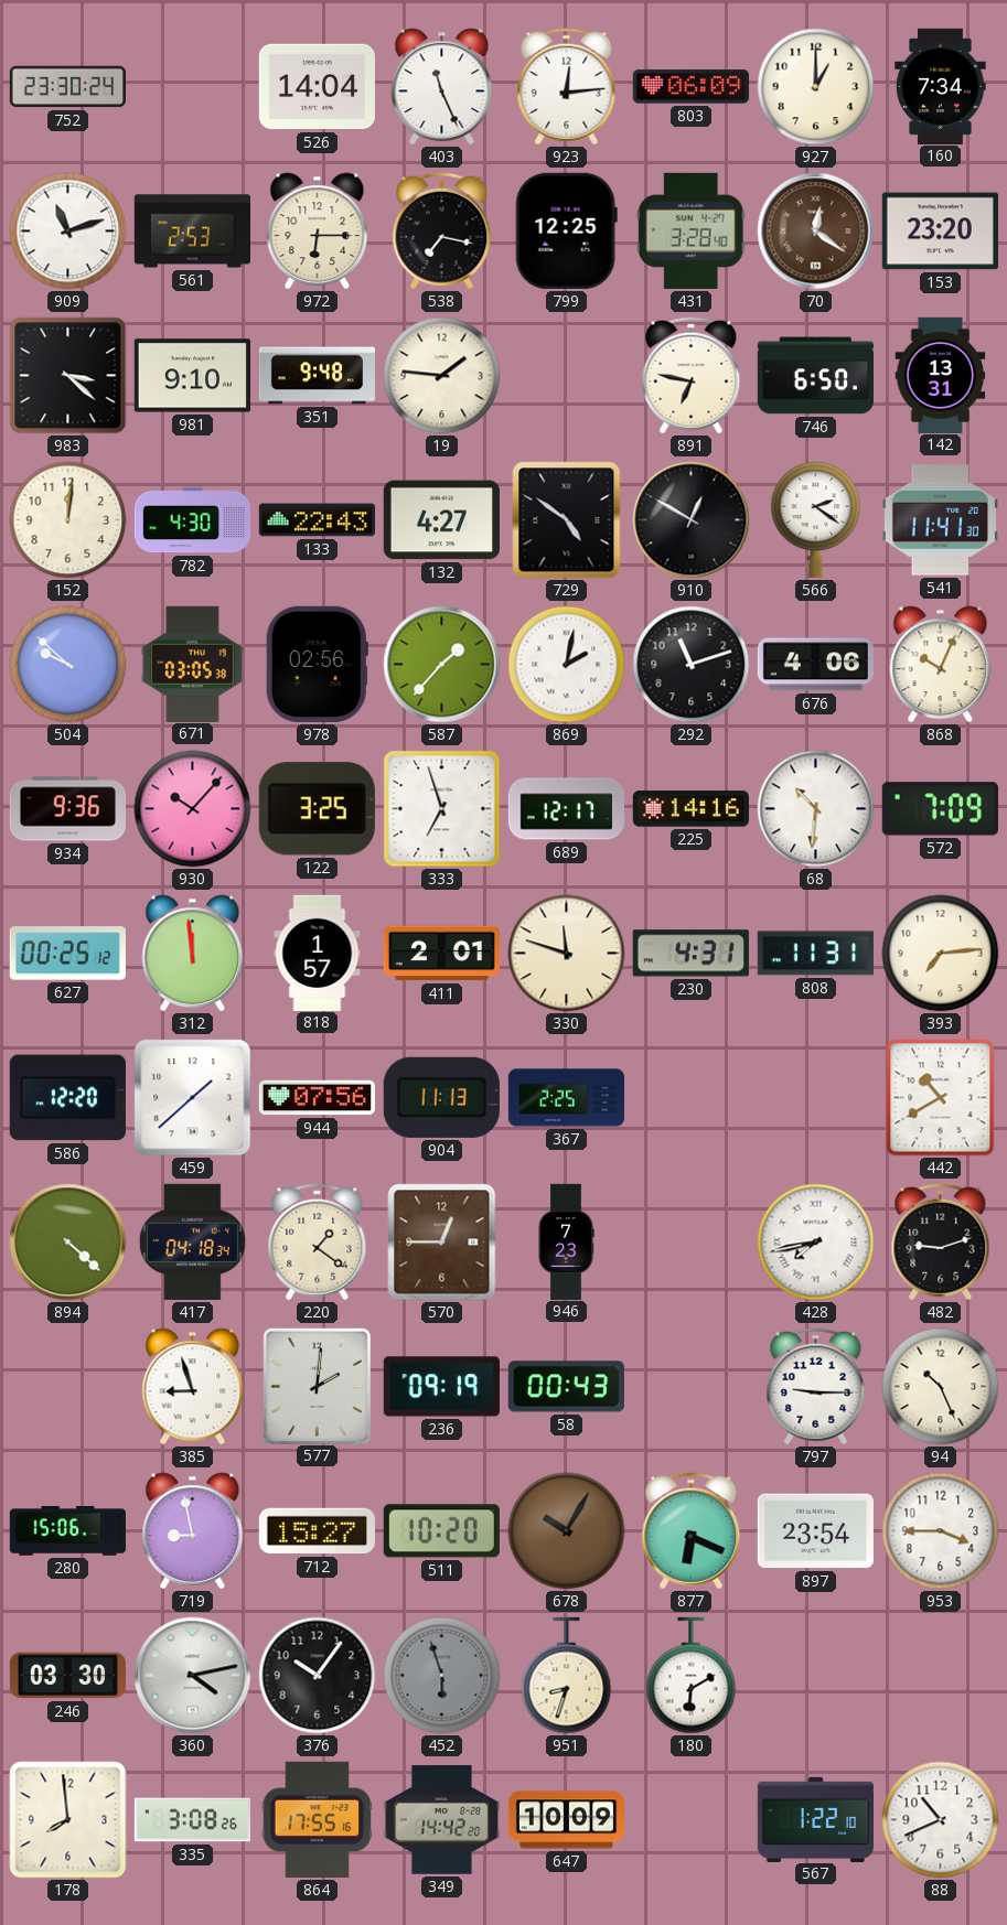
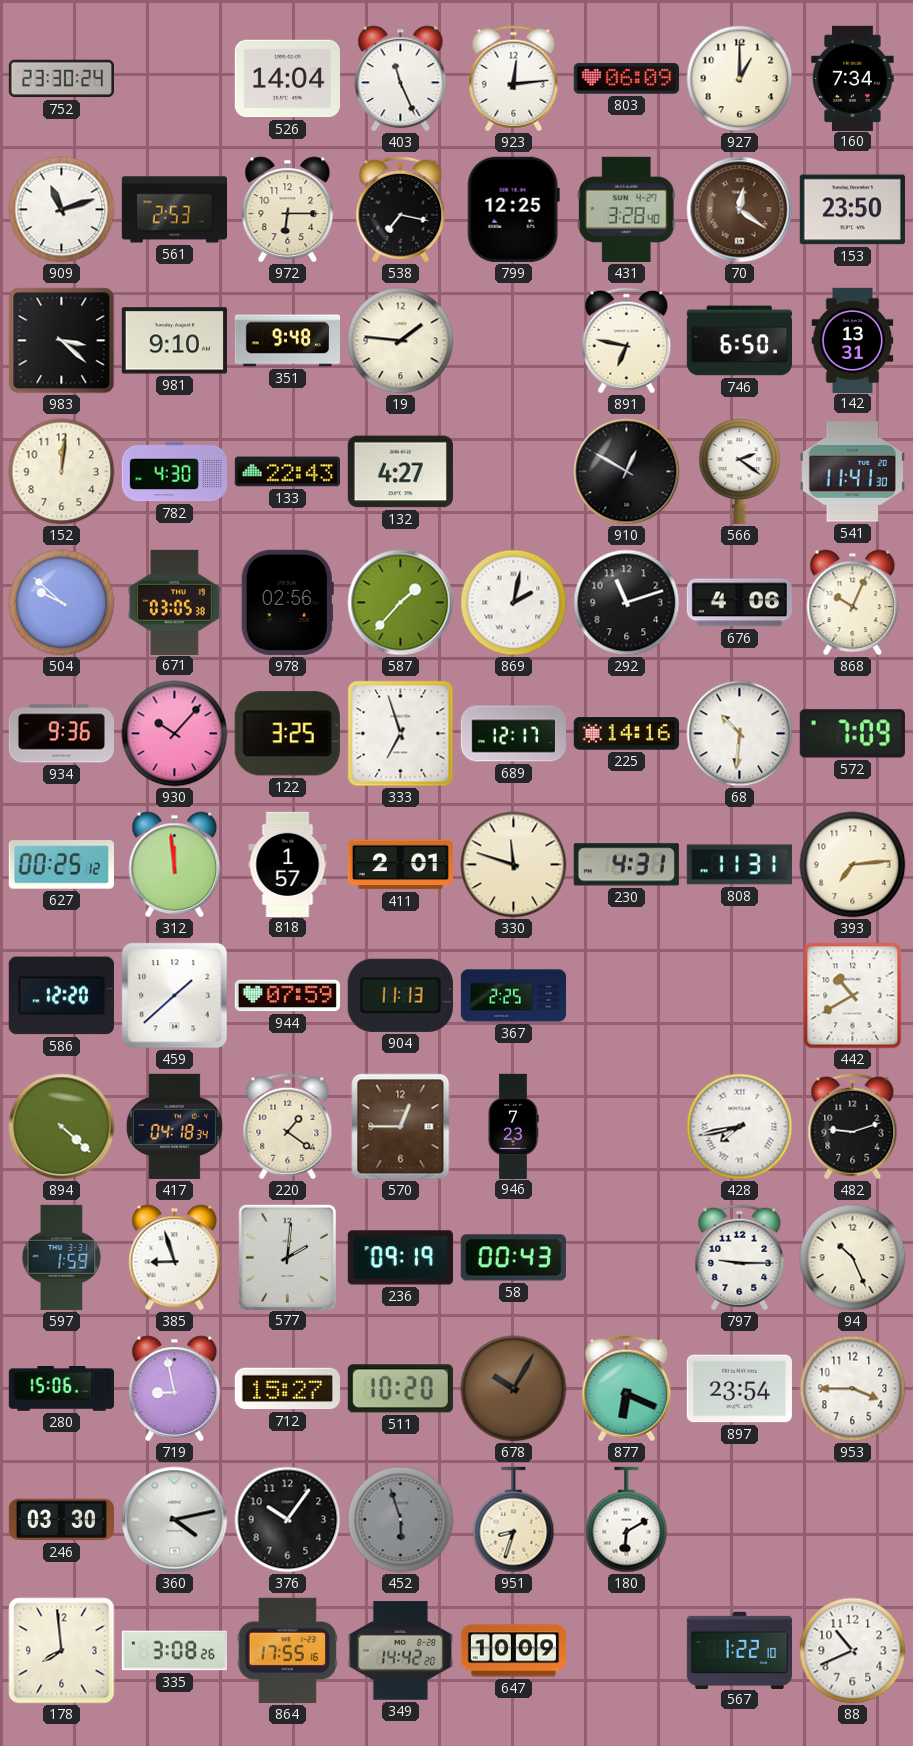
153: 23:20 -> 23:50
729: 4:51 -> none
944: 07:56 -> 07:59
597: none -> 1:59
